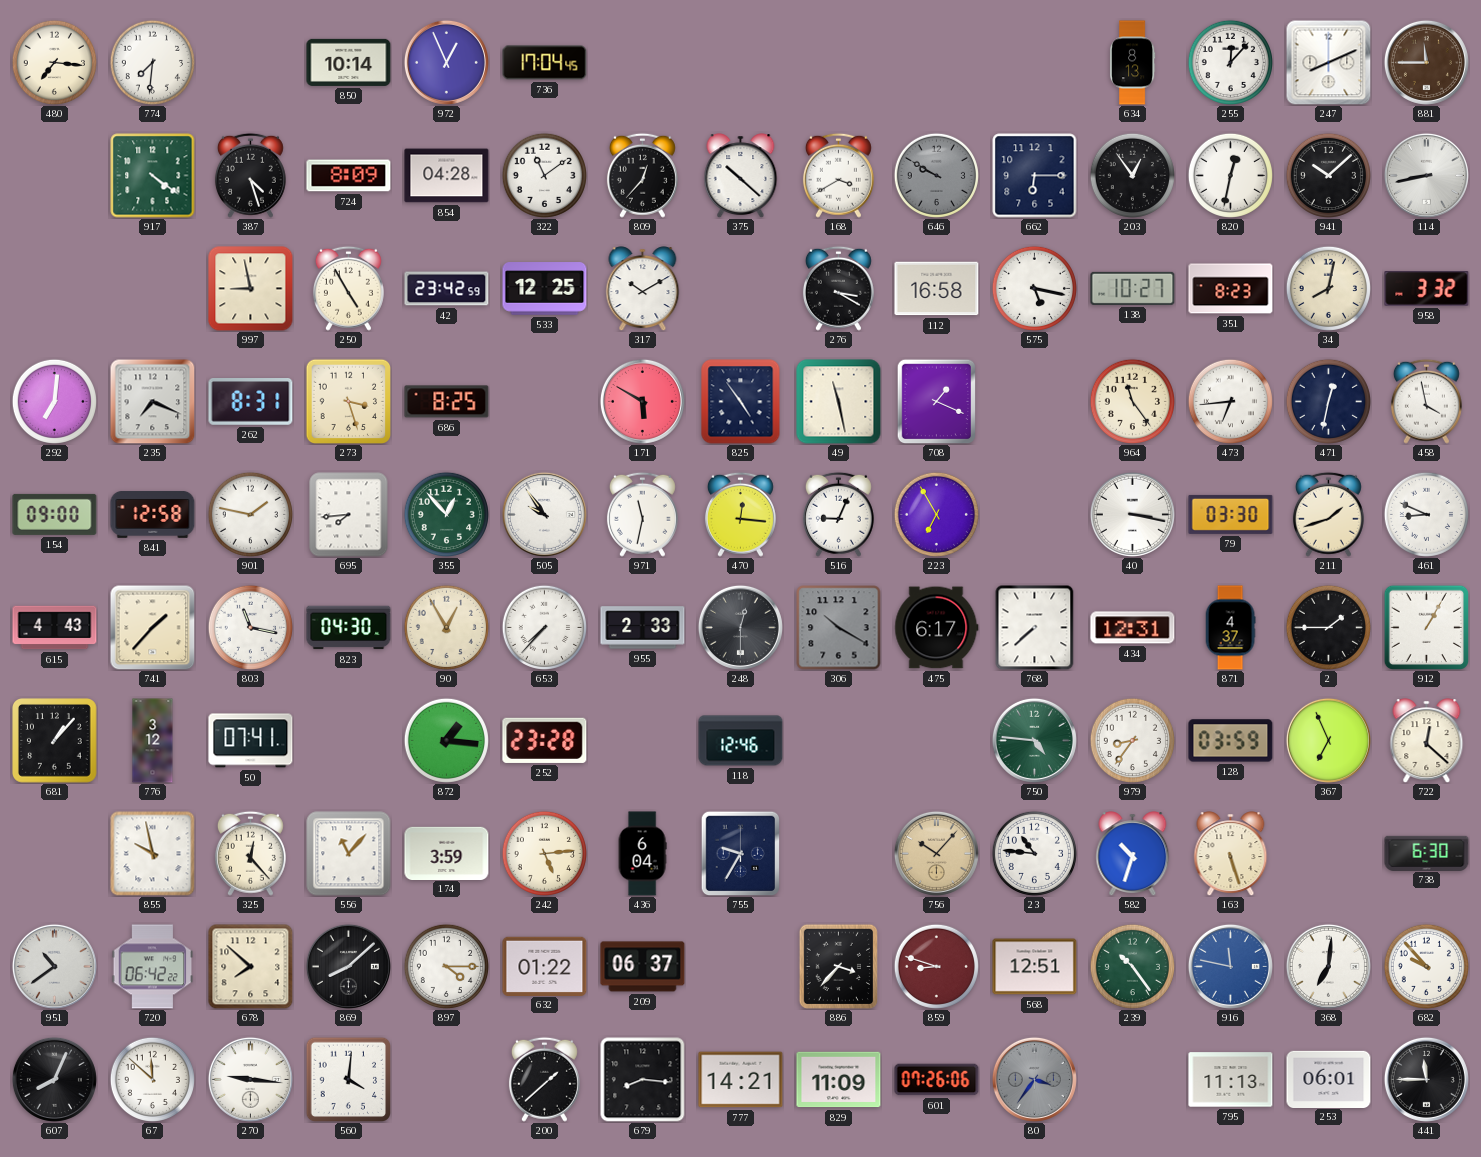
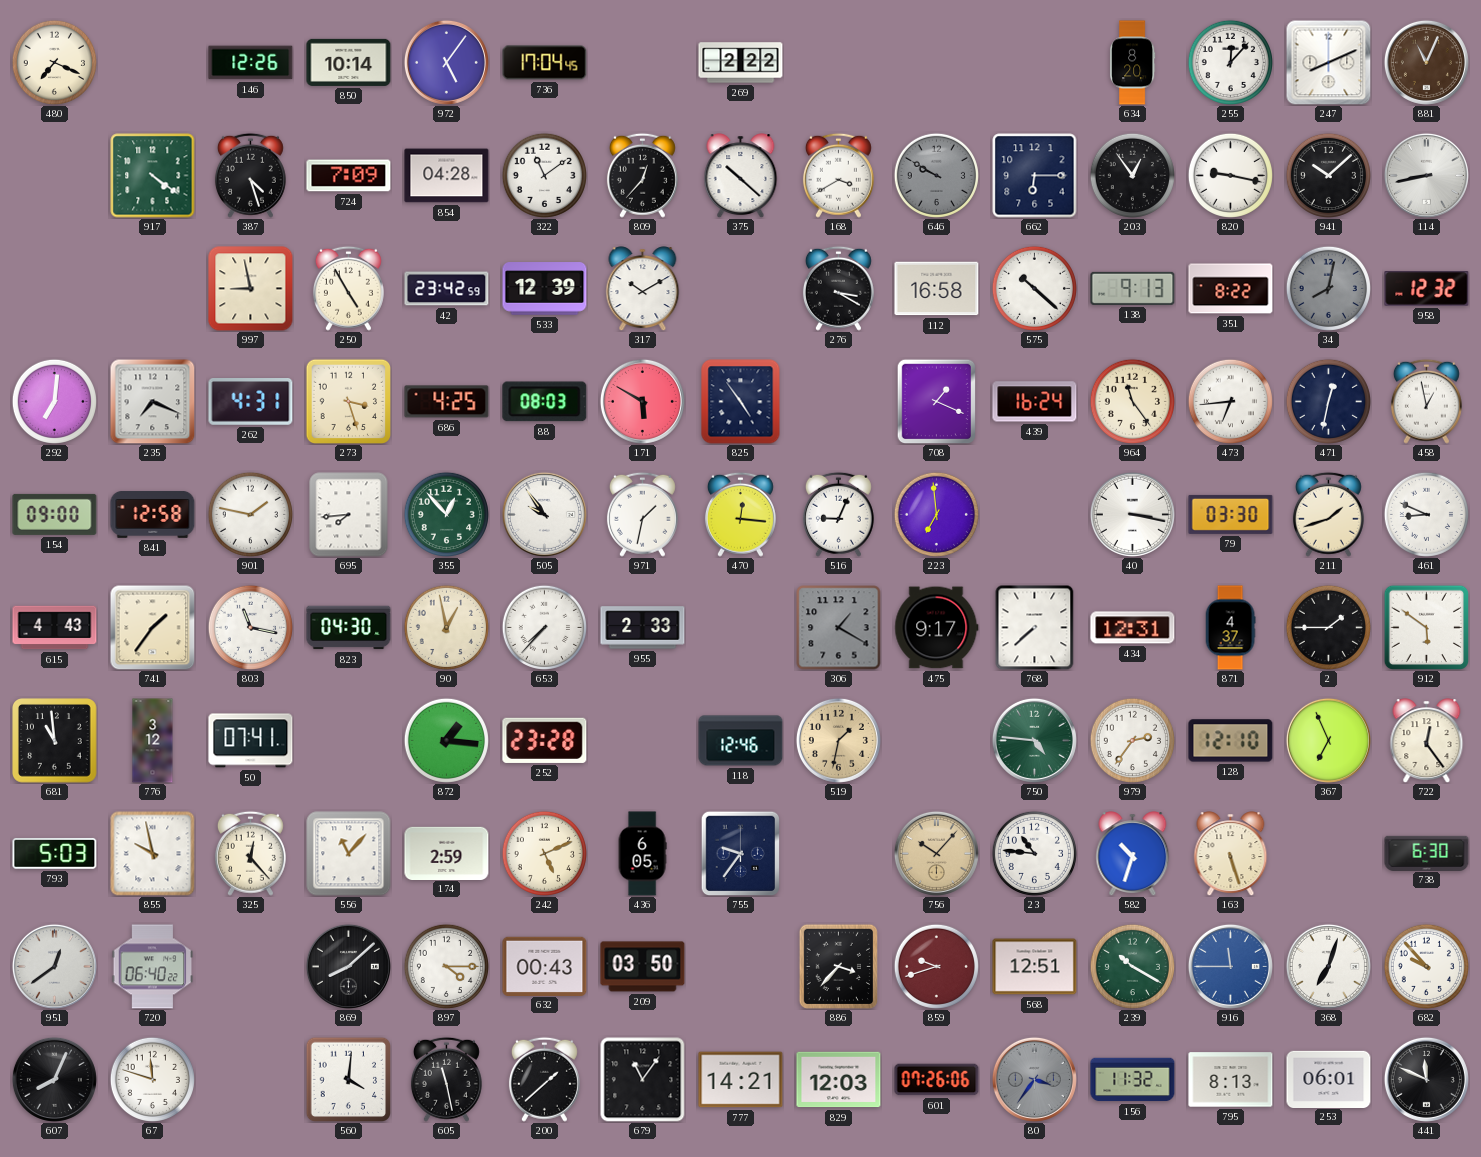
480: 7:16 -> 7:19
774: 7:31 -> none
146: none -> 12:26
972: 12:56 -> 5:06
269: none -> 2:22
634: 8:13 -> 8:20
881: 11:45 -> 11:04
724: 8:09 -> 7:09
820: 12:32 -> 9:17
533: 12:25 -> 12:39
575: 5:17 -> 10:22
138: 10:27 -> 9:13
351: 8:23 -> 8:22
34 dial: cream -> grey
958: 3:32 -> 12:32
262: 8:31 -> 4:31
686: 8:25 -> 4:25
88: none -> 08:03
49: 11:28 -> none
439: none -> 16:24
458: 3:58 -> 12:58
971: 11:32 -> 1:32
223: 6:55 -> 6:59
741: 1:37 -> 1:36
90: 12:55 -> 12:58
248: 12:30 -> none
306: 10:20 -> 1:20
475: 6:17 -> 9:17
912: 1:05 -> 5:51
681: 1:07 -> 10:59
519: none -> 1:32
979: 8:36 -> 2:36
128: 03:59 -> 12:10
722: 12:22 -> 12:24
793: none -> 5:03
174: 3:59 -> 2:59
242: 5:14 -> 5:11
436: 6:04 -> 6:05
755: 9:35 -> 9:36
951: 10:39 -> 12:39
720: 06:42 -> 06:40
678: 7:52 -> none
632: 01:22 -> 00:43
209: 06:37 -> 03:50
859: 8:48 -> 9:42
239: 10:24 -> 10:20
916: 11:47 -> 11:45
368: 7:01 -> 7:03
67: 11:52 -> 11:48
270: 9:16 -> none
605: none -> 11:28
679: 8:16 -> 11:06
829: 11:09 -> 12:03
156: none -> 11:32
795: 11:13 -> 8:13
441: 11:45 -> 11:49
